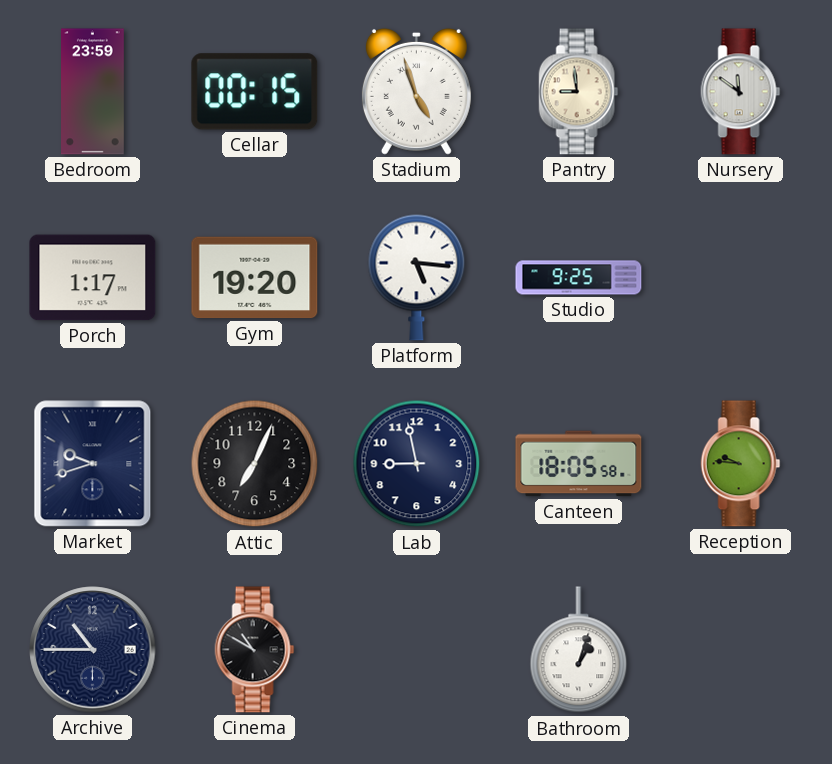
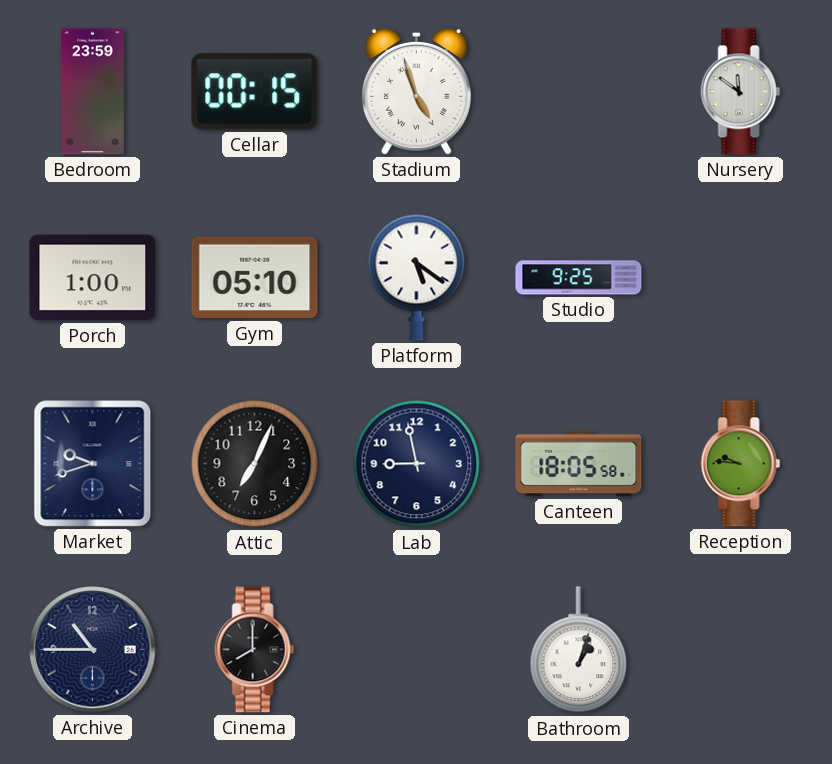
Pantry: 8:59 -> none
Porch: 1:17 -> 1:00
Gym: 19:20 -> 05:10
Platform: 5:16 -> 5:21
Cinema: 10:50 -> 8:00
